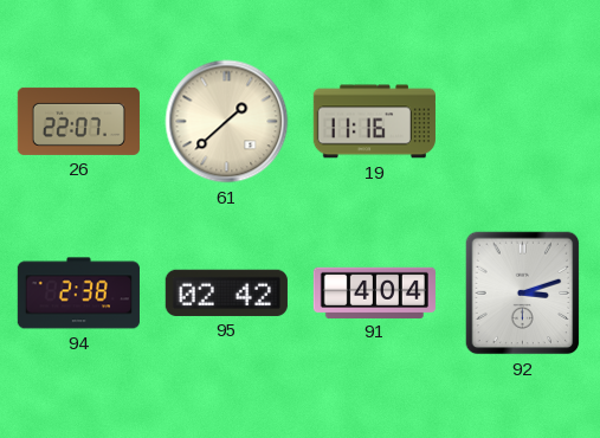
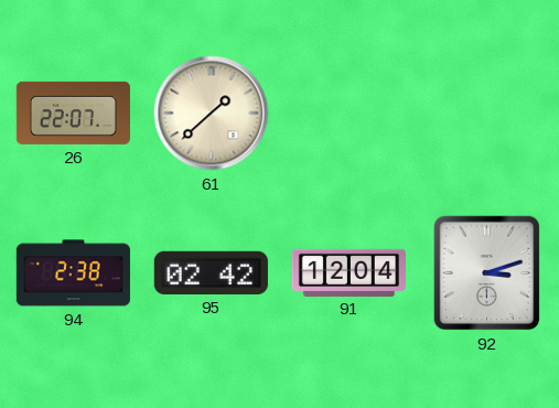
19: 11:16 -> none
91: 4:04 -> 12:04
